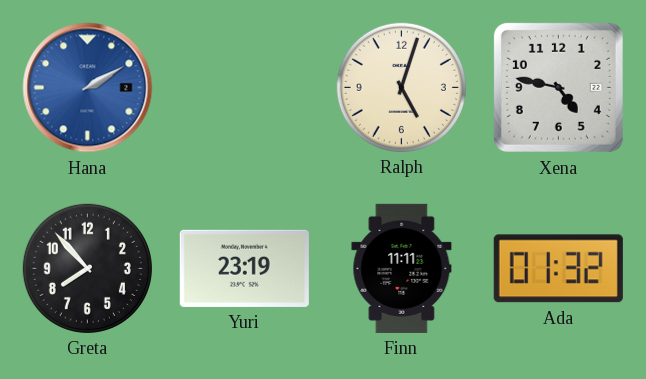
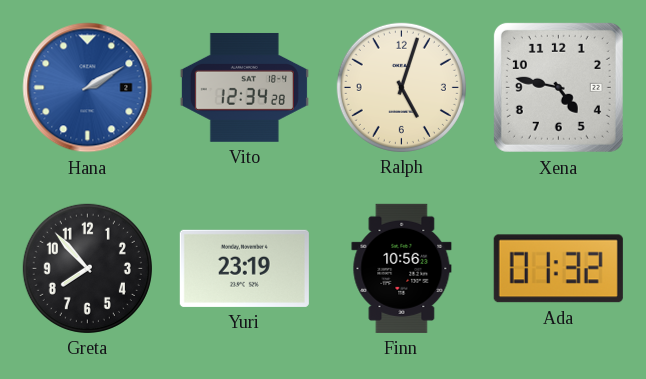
Vito: none -> 12:34
Finn: 11:11 -> 10:56
